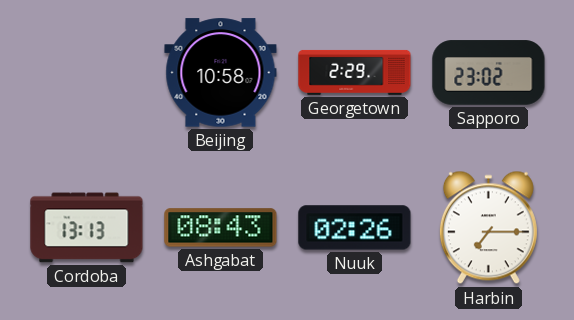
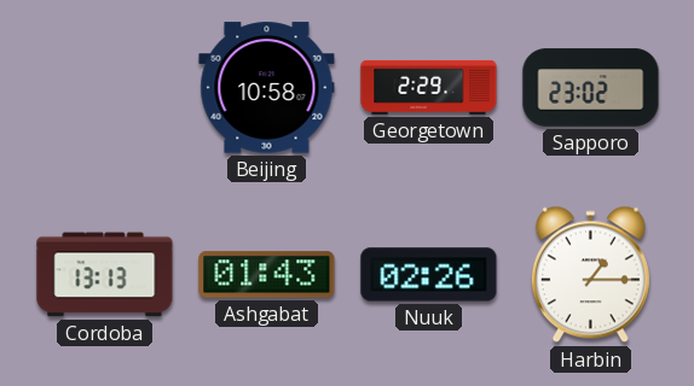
Ashgabat: 08:43 -> 01:43
Harbin: 7:15 -> 1:15
